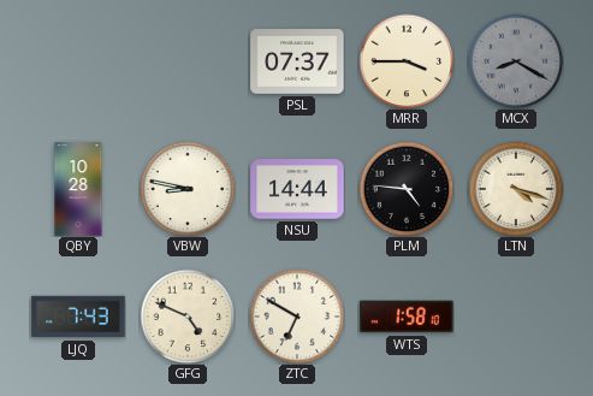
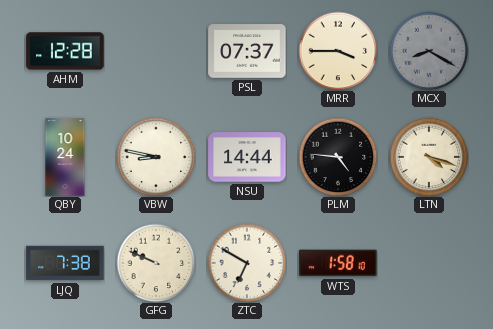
AHM: none -> 12:28
QBY: 10:28 -> 10:24
LJQ: 7:43 -> 7:38
GFG: 4:49 -> 9:49
